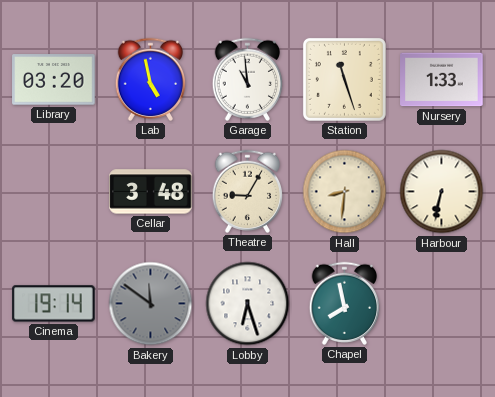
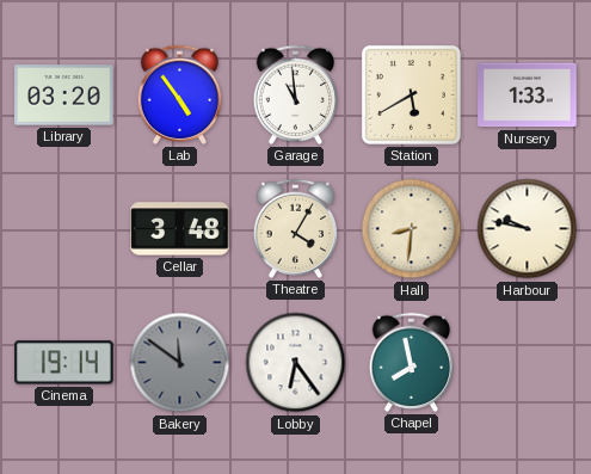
Lab: 4:58 -> 4:54
Station: 11:27 -> 5:40
Theatre: 9:05 -> 4:05
Harbour: 6:32 -> 9:47
Lobby: 6:27 -> 6:24
